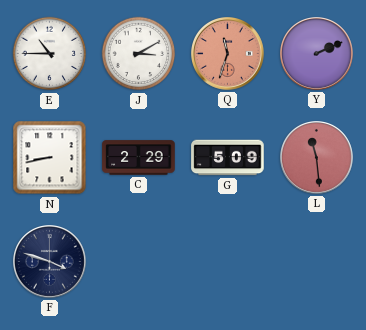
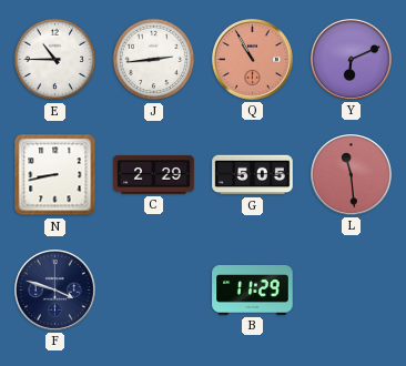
J: 3:10 -> 2:44
Q: 11:33 -> 10:55
Y: 2:11 -> 6:11
G: 5:09 -> 5:05
B: none -> 11:29
